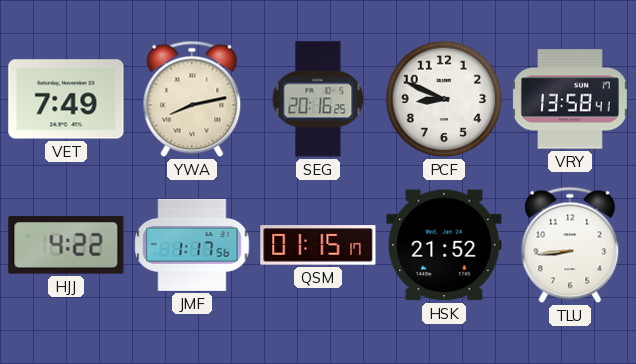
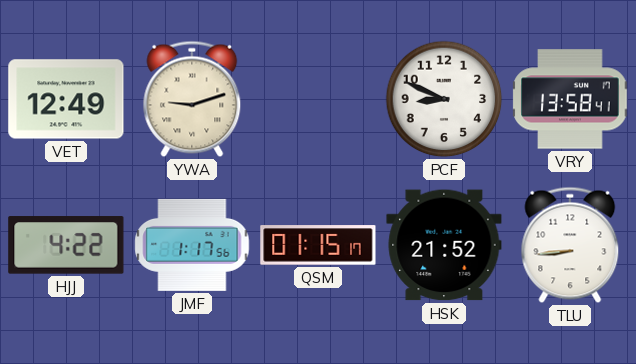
VET: 7:49 -> 12:49
YWA: 8:13 -> 9:12
SEG: 20:16 -> none
